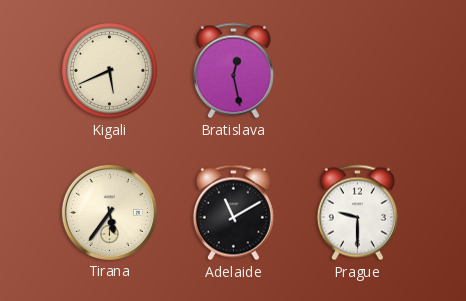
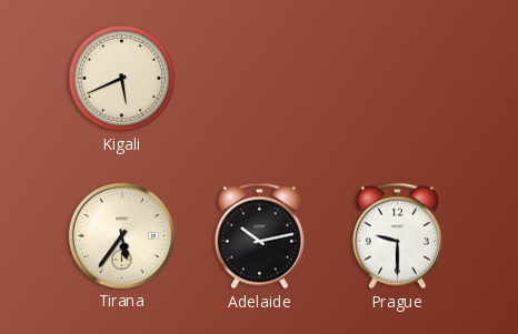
Bratislava: 12:28 -> none
Adelaide: 11:10 -> 10:13
